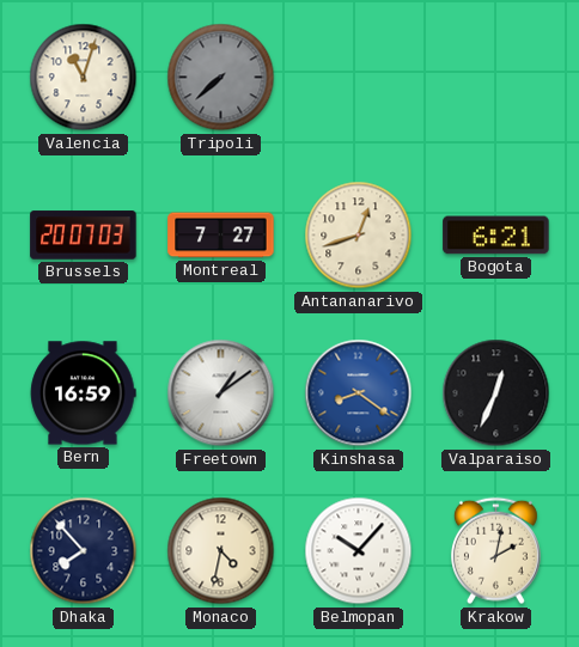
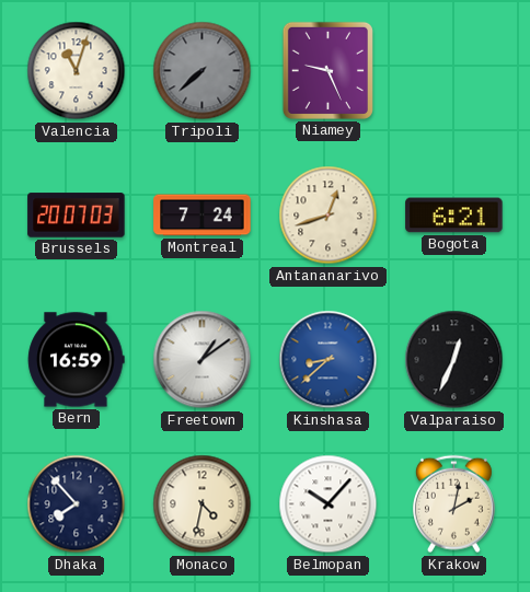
Niamey: none -> 9:26
Montreal: 7:27 -> 7:24
Kinshasa: 8:21 -> 8:38
